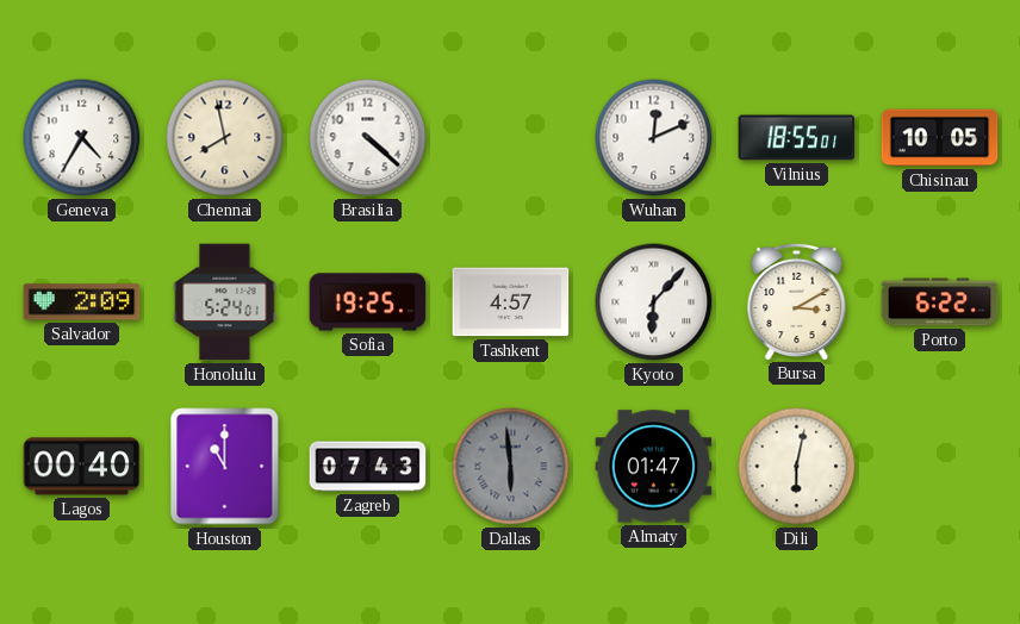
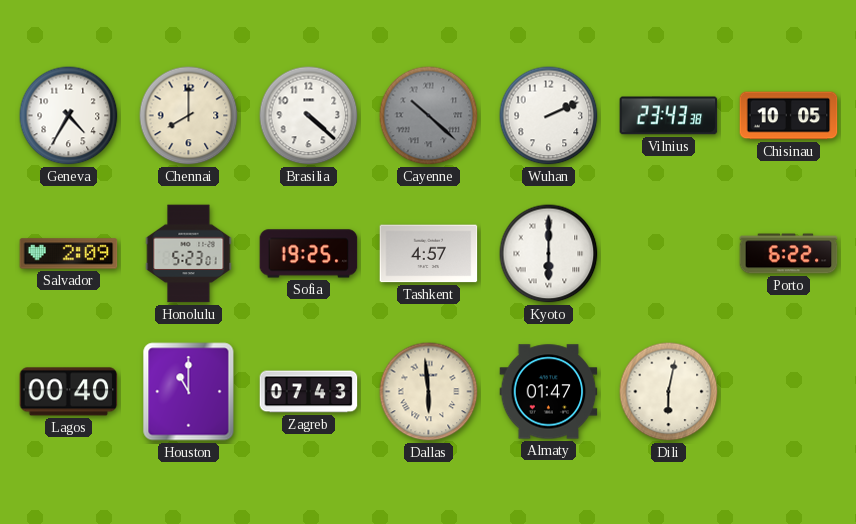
Chennai: 7:58 -> 8:00
Cayenne: none -> 10:22
Wuhan: 12:11 -> 2:11
Vilnius: 18:55 -> 23:43
Honolulu: 5:24 -> 5:23
Kyoto: 6:07 -> 6:00
Bursa: 3:10 -> none
Dallas dial: grey -> cream
